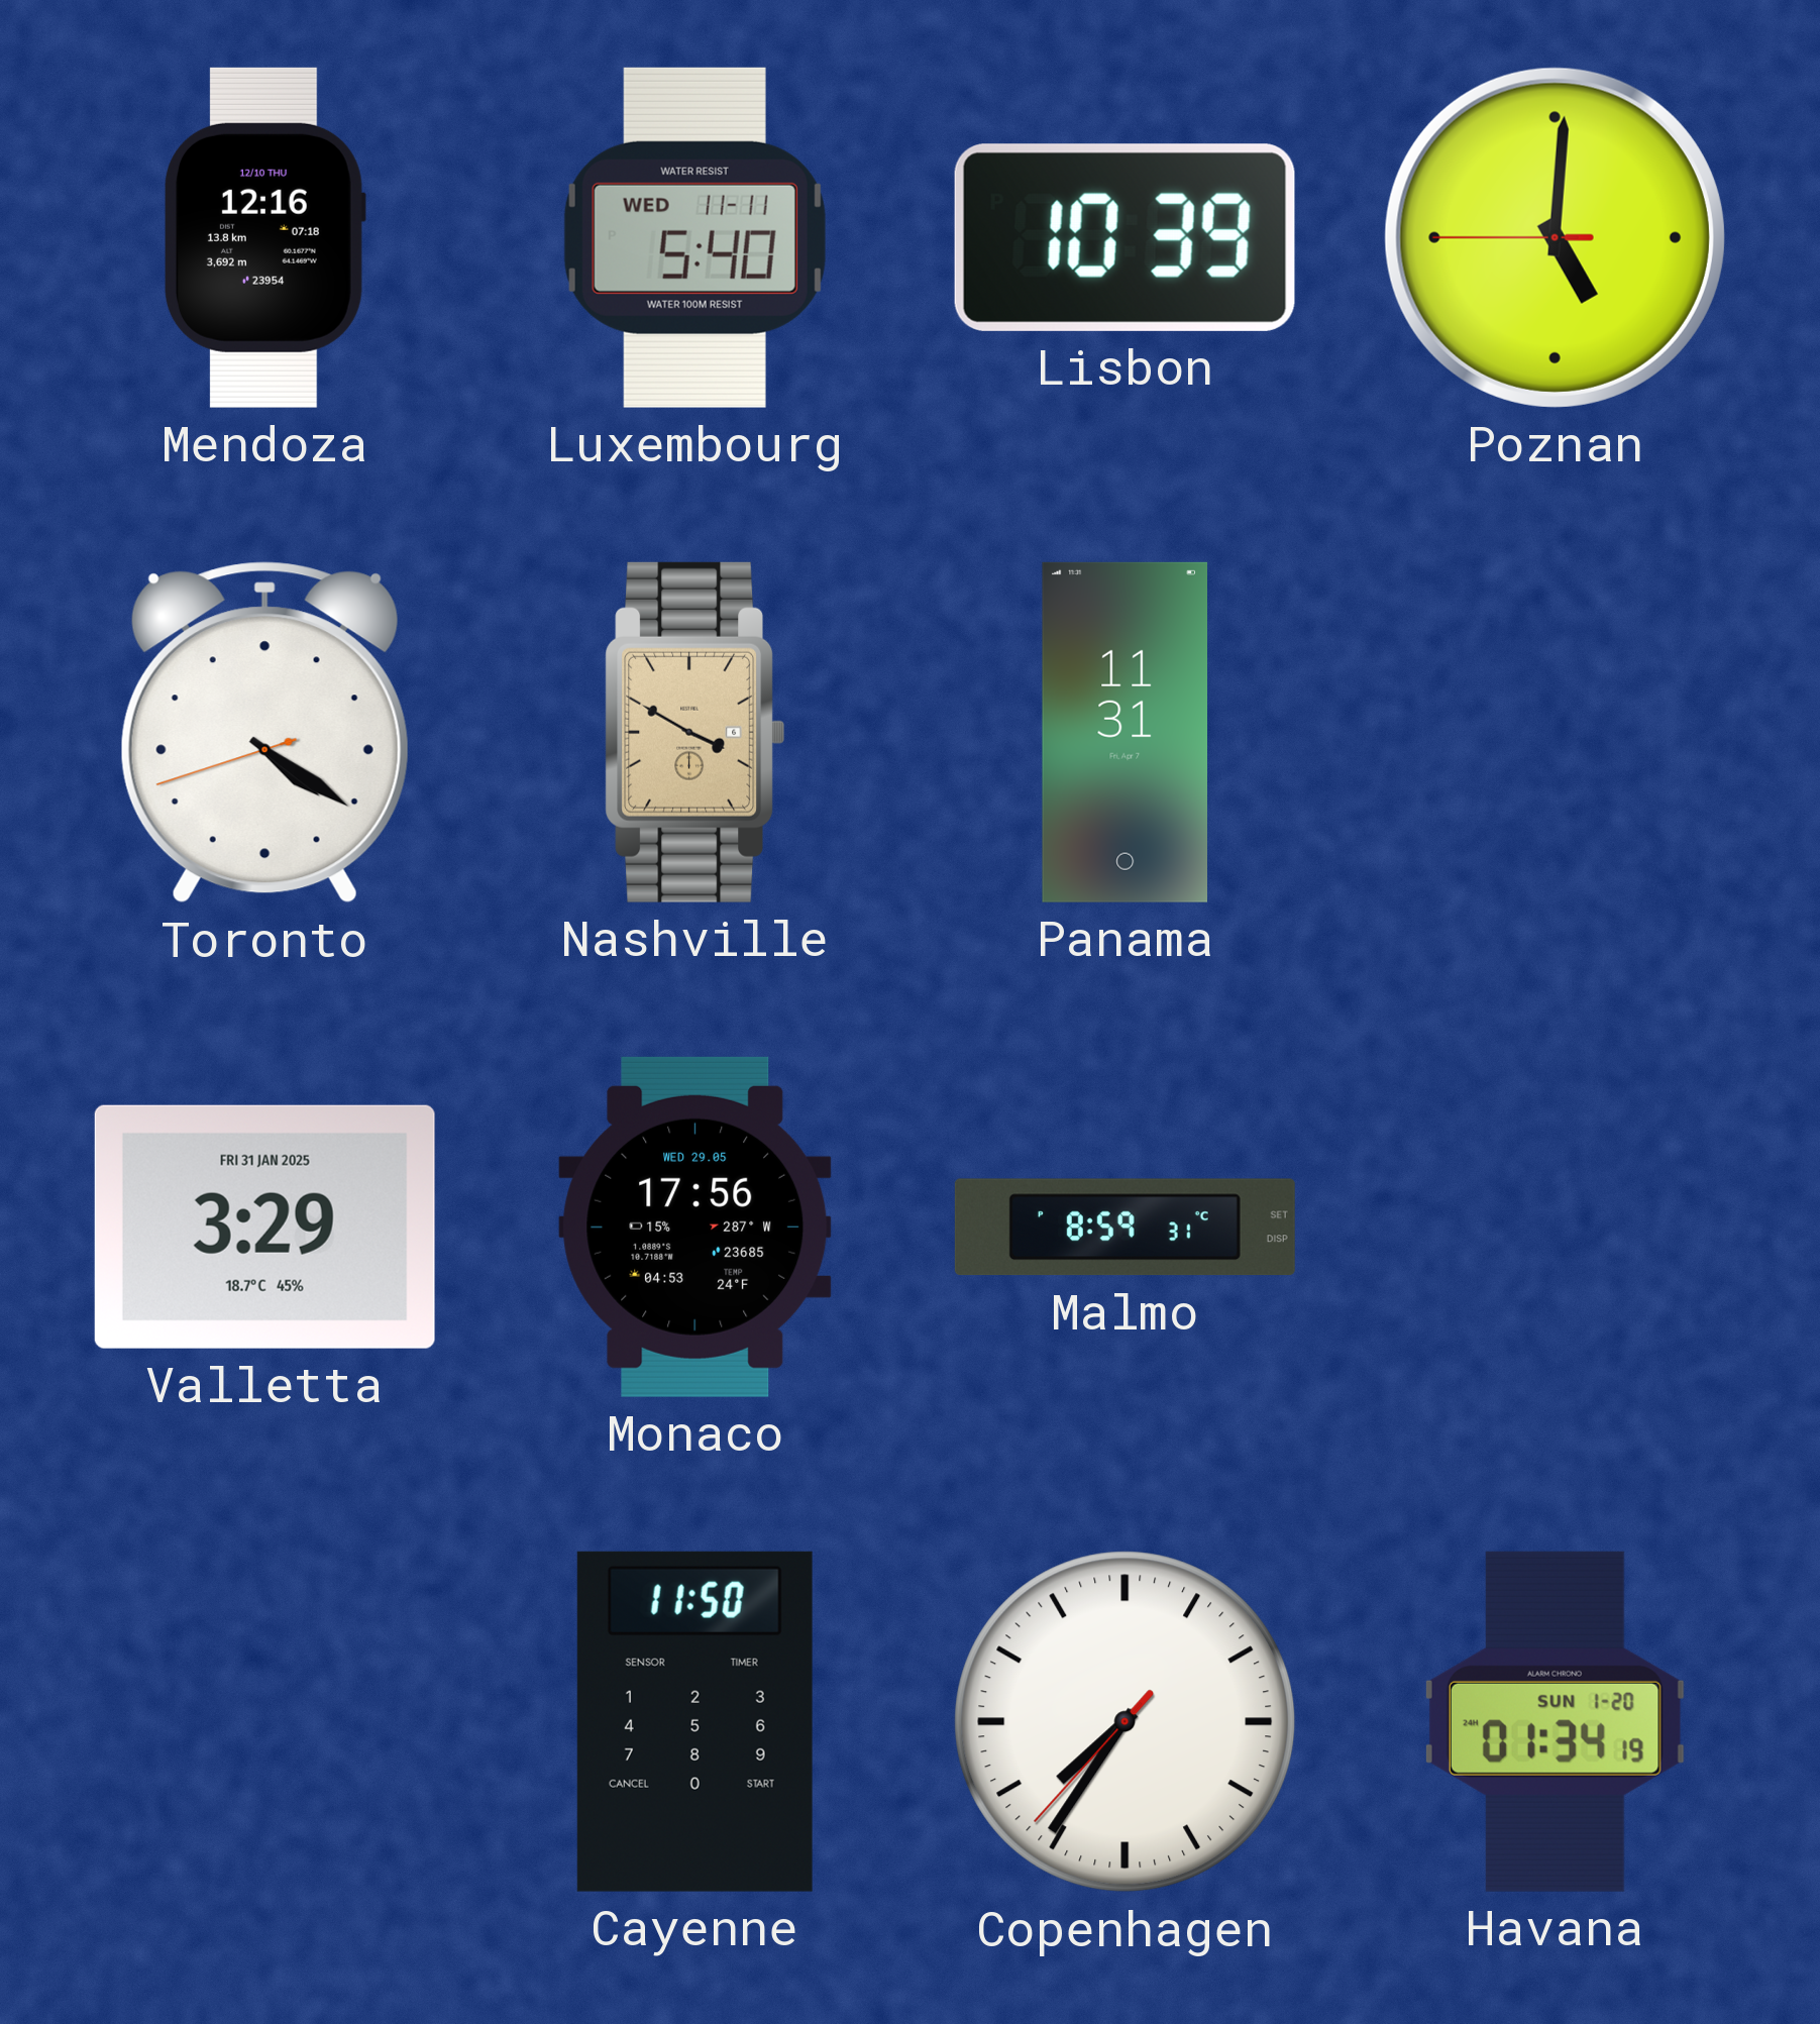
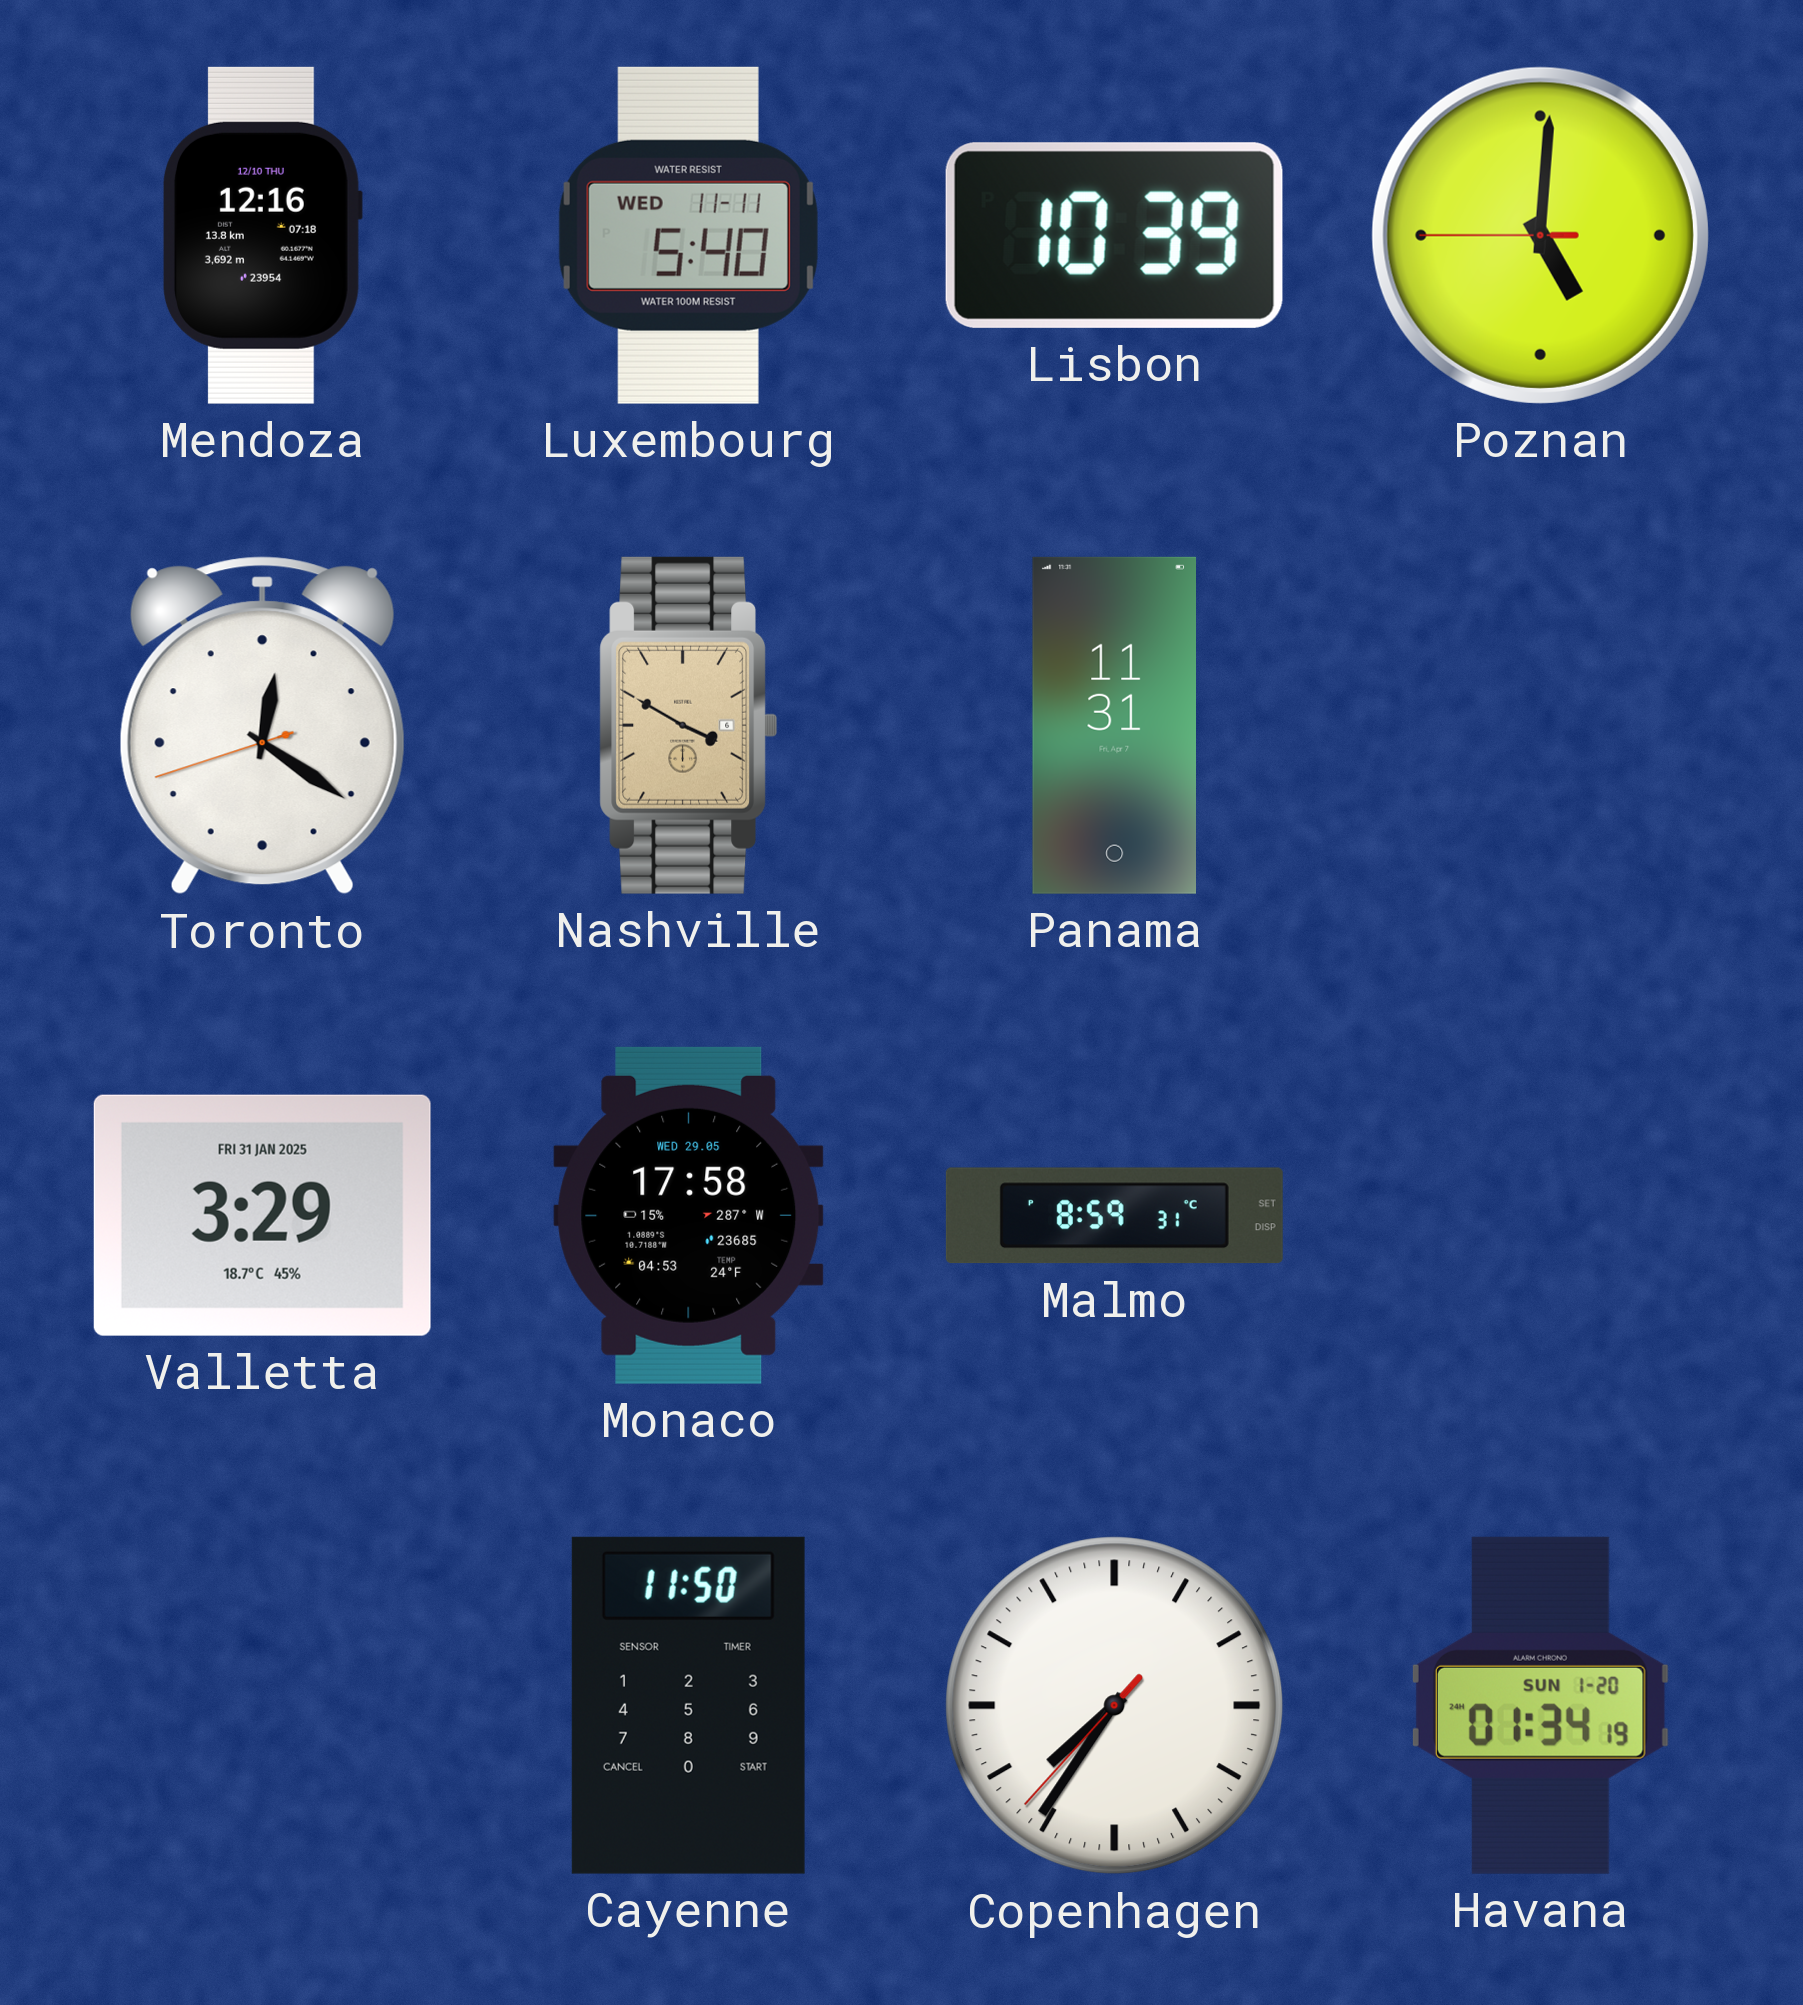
Toronto: 4:20 -> 12:20
Monaco: 17:56 -> 17:58
